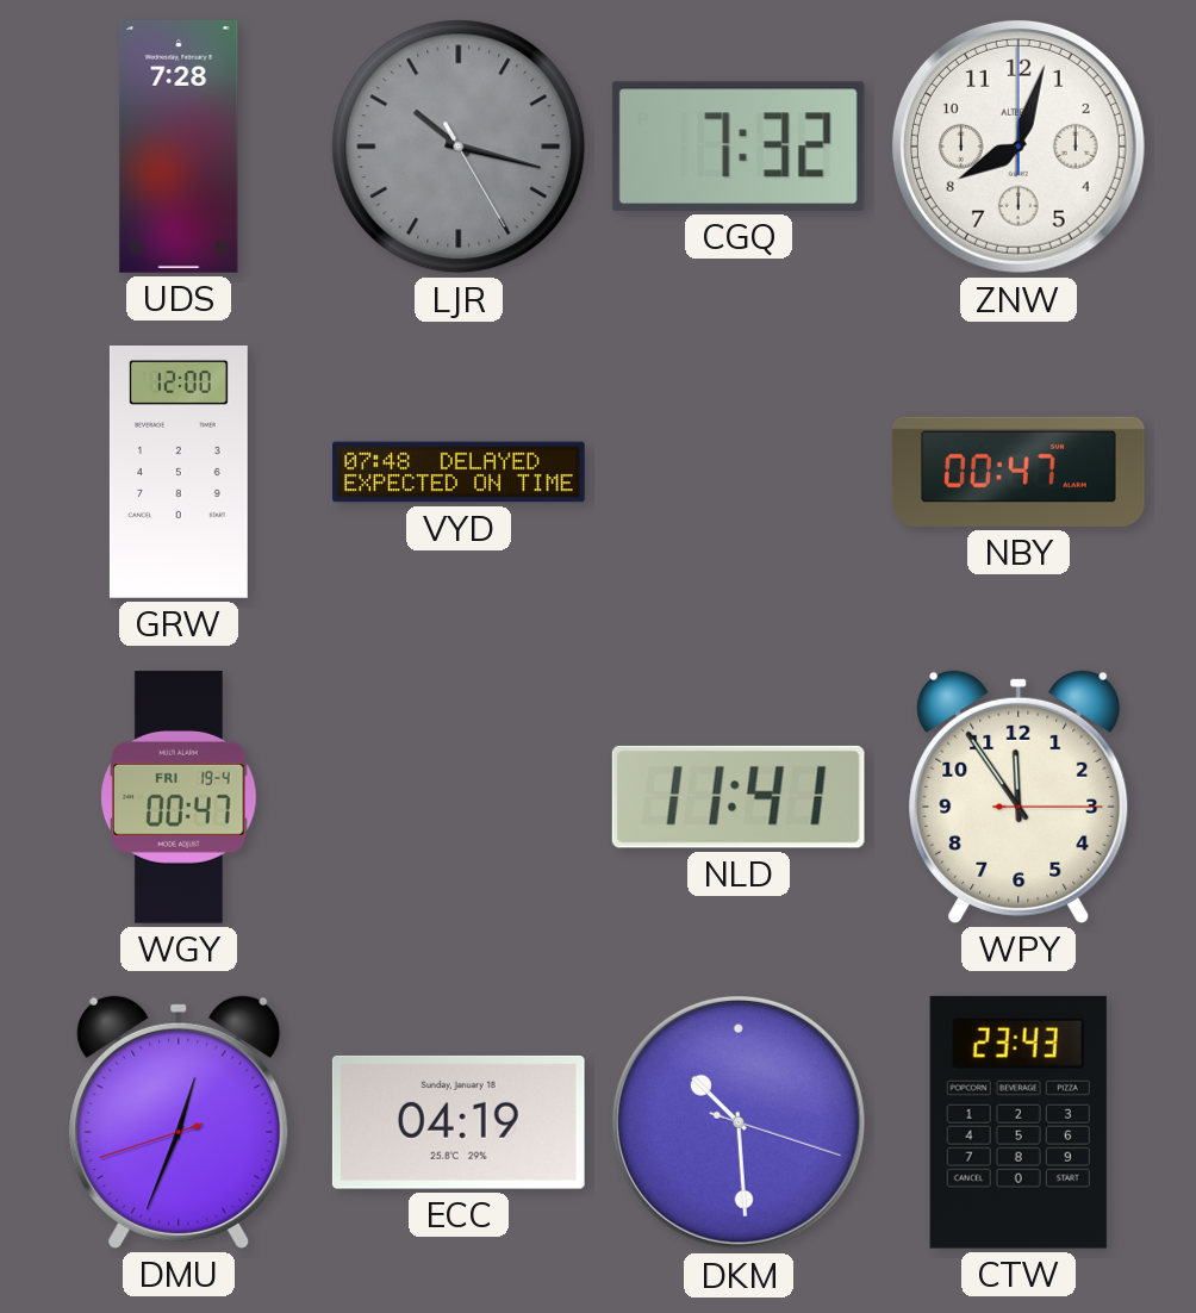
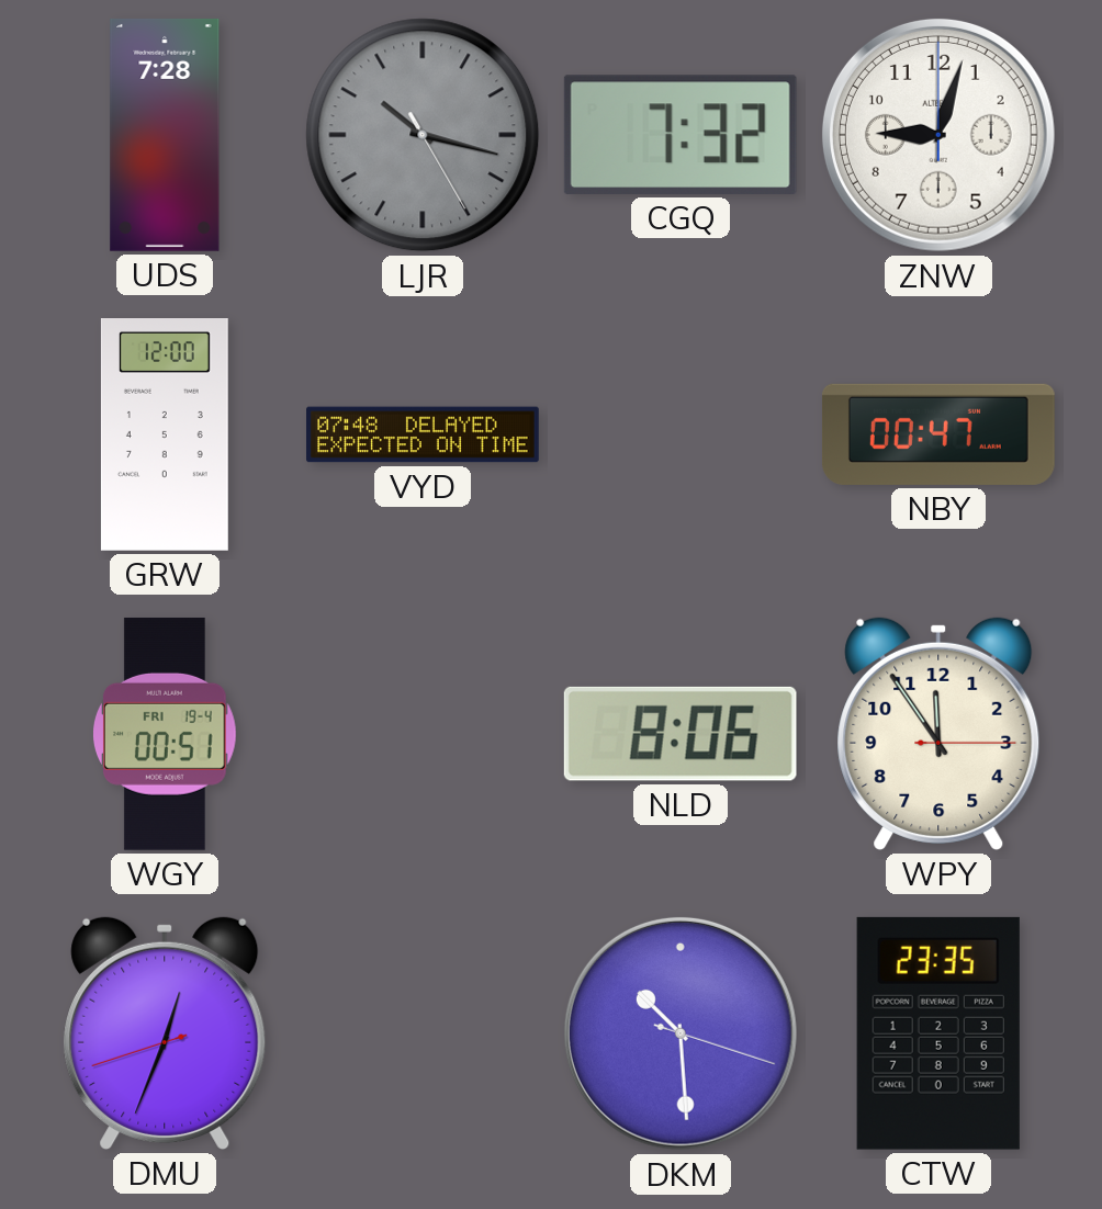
ZNW: 8:03 -> 9:03
WGY: 00:47 -> 00:51
NLD: 11:41 -> 8:06
ECC: 04:19 -> none
CTW: 23:43 -> 23:35
